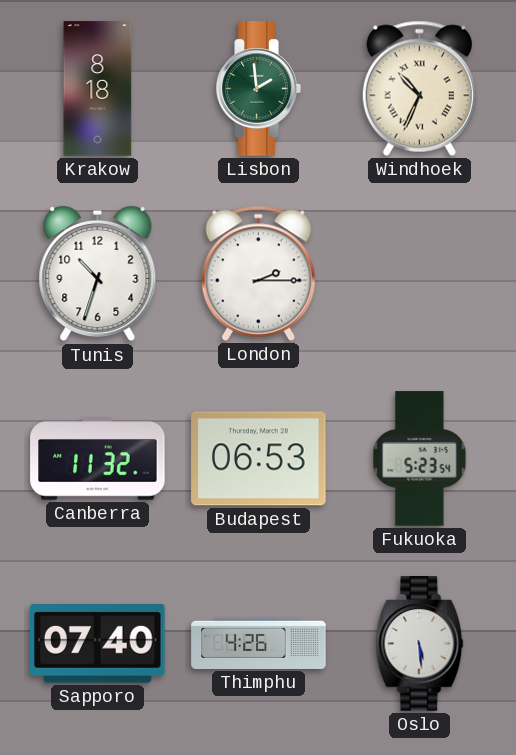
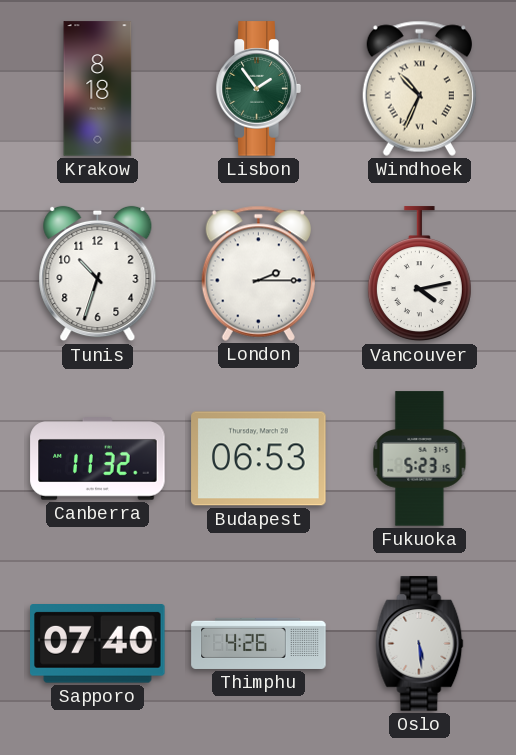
Lisbon: 1:59 -> 1:54
Vancouver: none -> 4:13
Fukuoka: 5:23:54 -> 5:23:15
